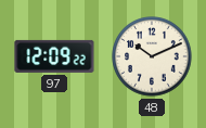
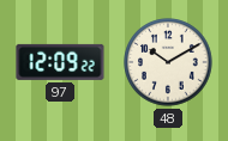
48: 10:11 -> 10:10
